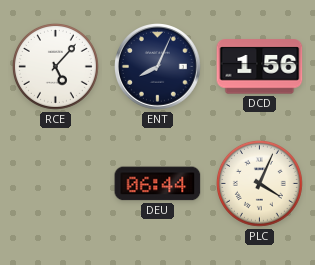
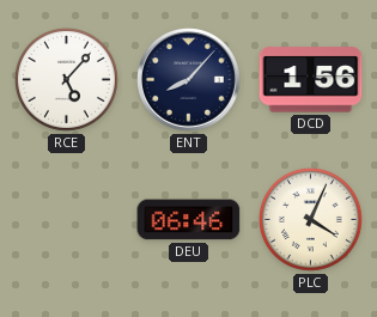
ENT: 8:04 -> 8:07
DEU: 06:44 -> 06:46
